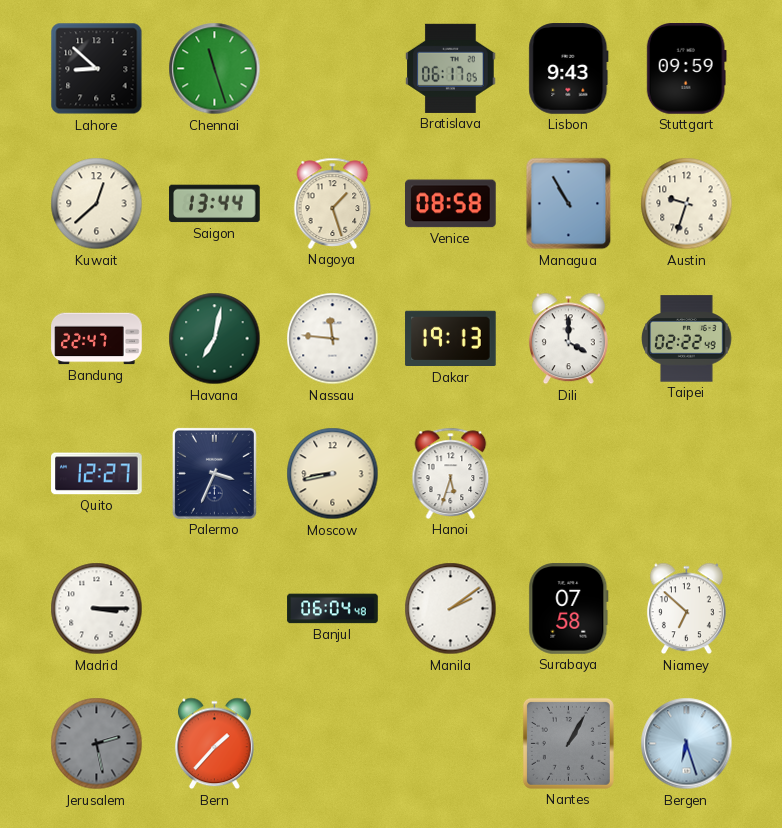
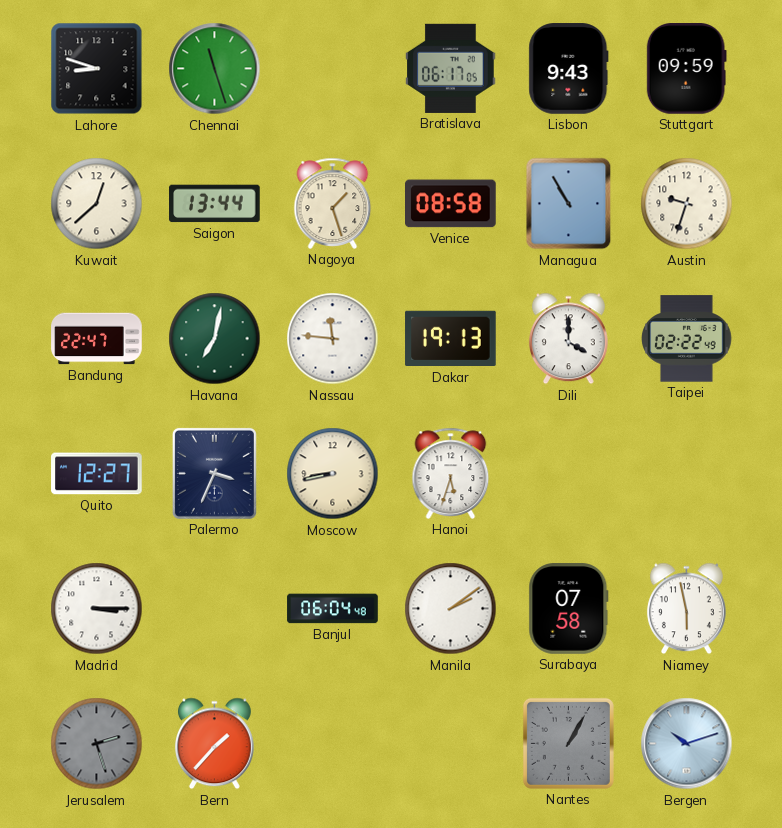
Lahore: 8:52 -> 8:48
Niamey: 6:52 -> 5:58
Jerusalem: 2:28 -> 2:27
Bergen: 6:27 -> 10:12
